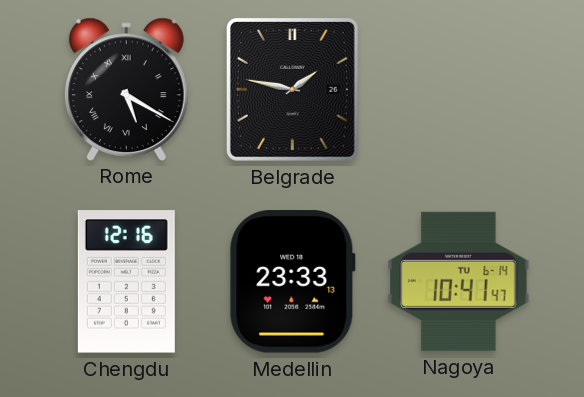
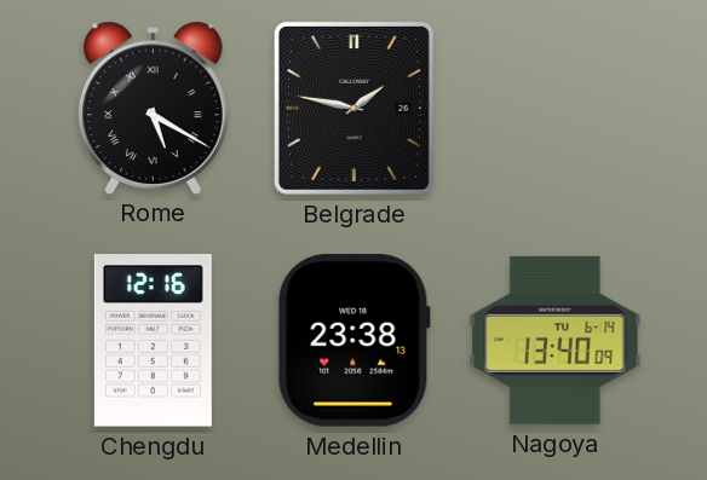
Medellin: 23:33 -> 23:38
Nagoya: 10:41 -> 13:40
